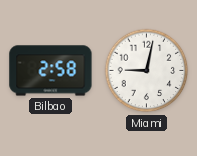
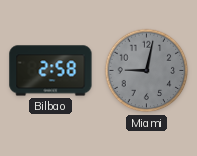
Miami dial: white -> grey
